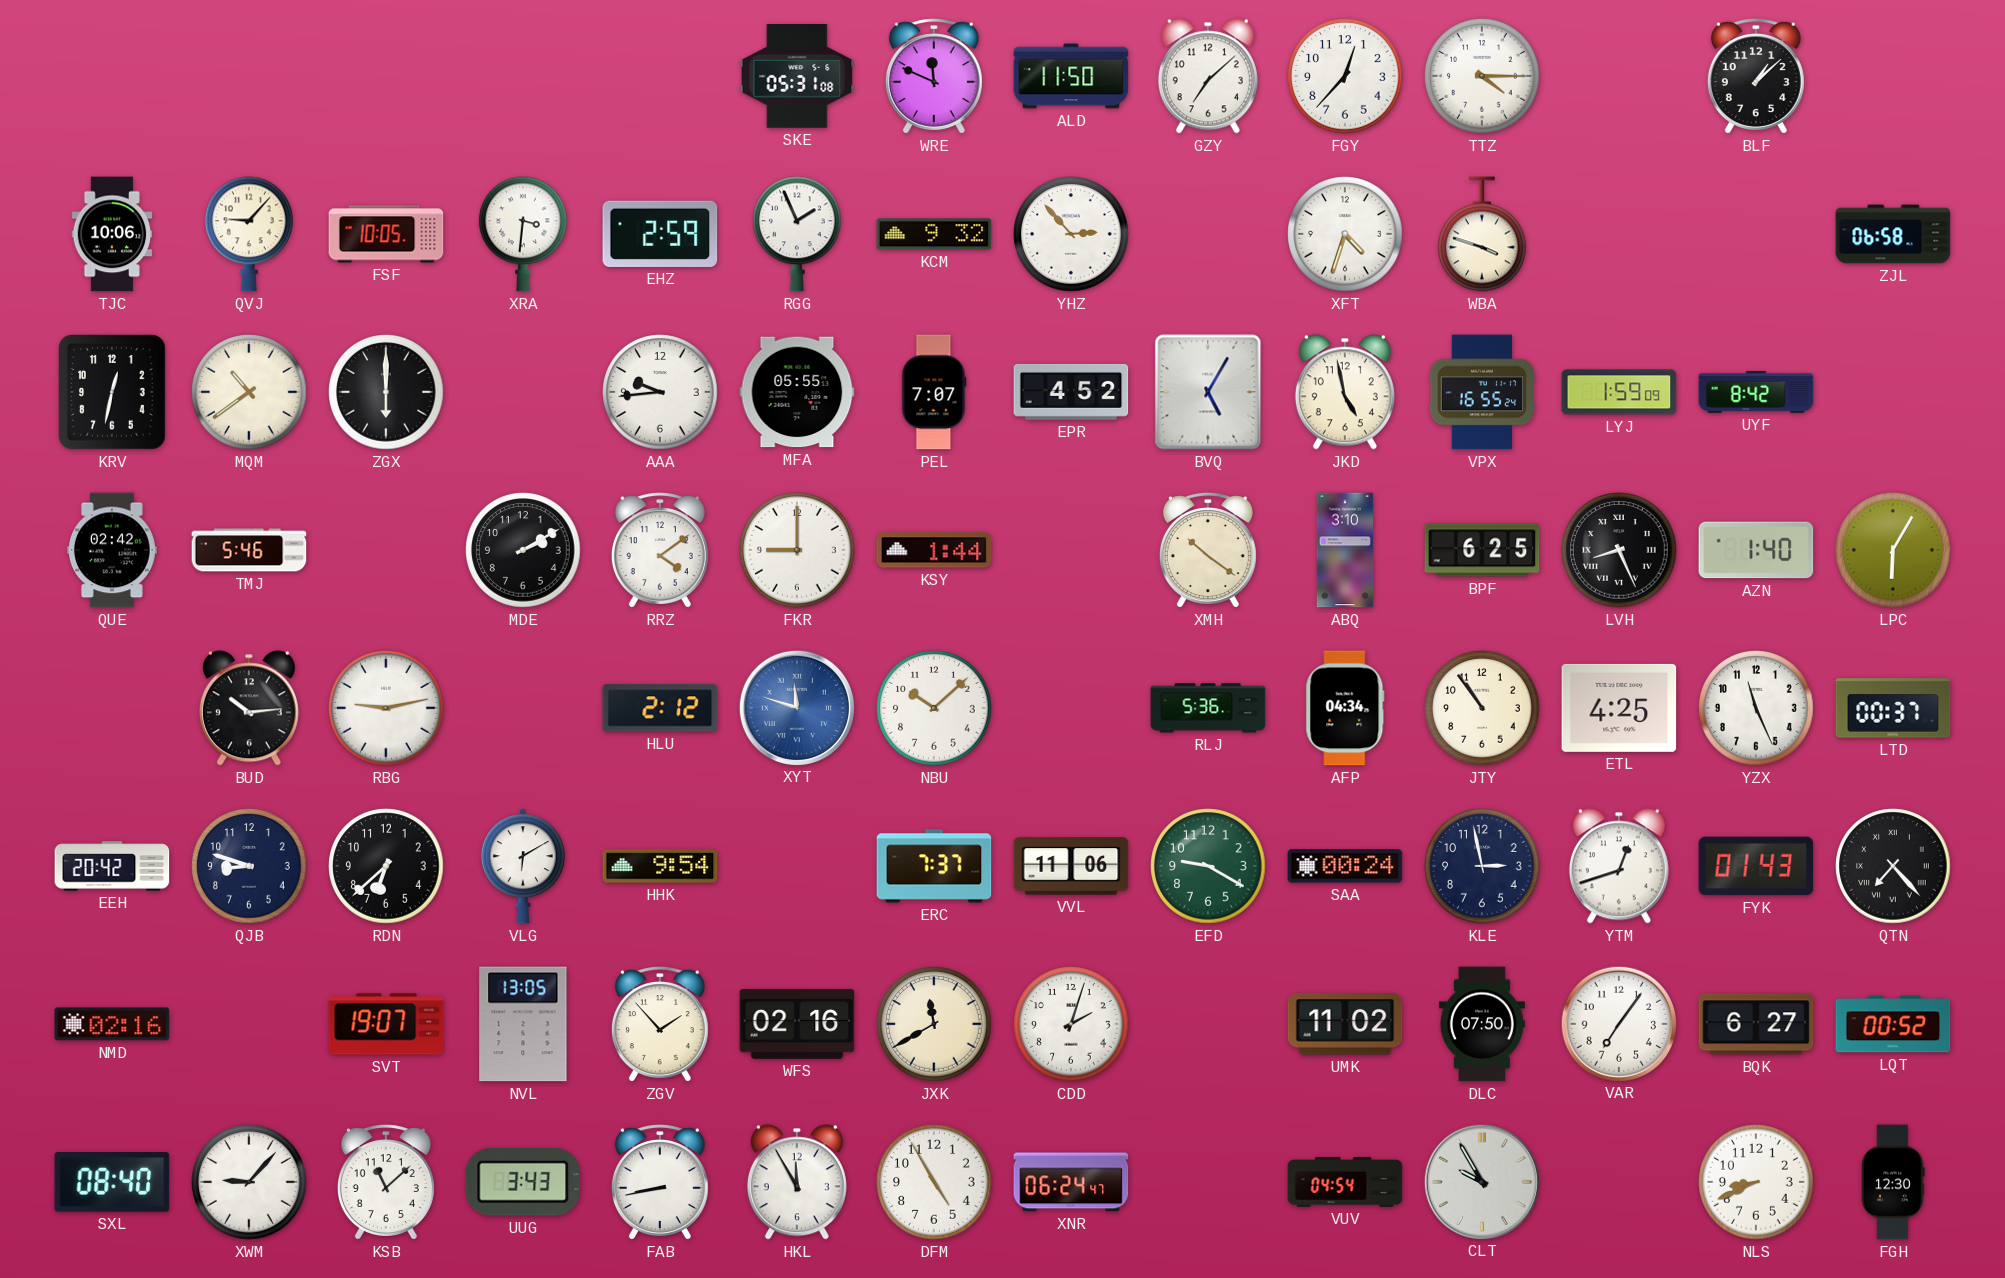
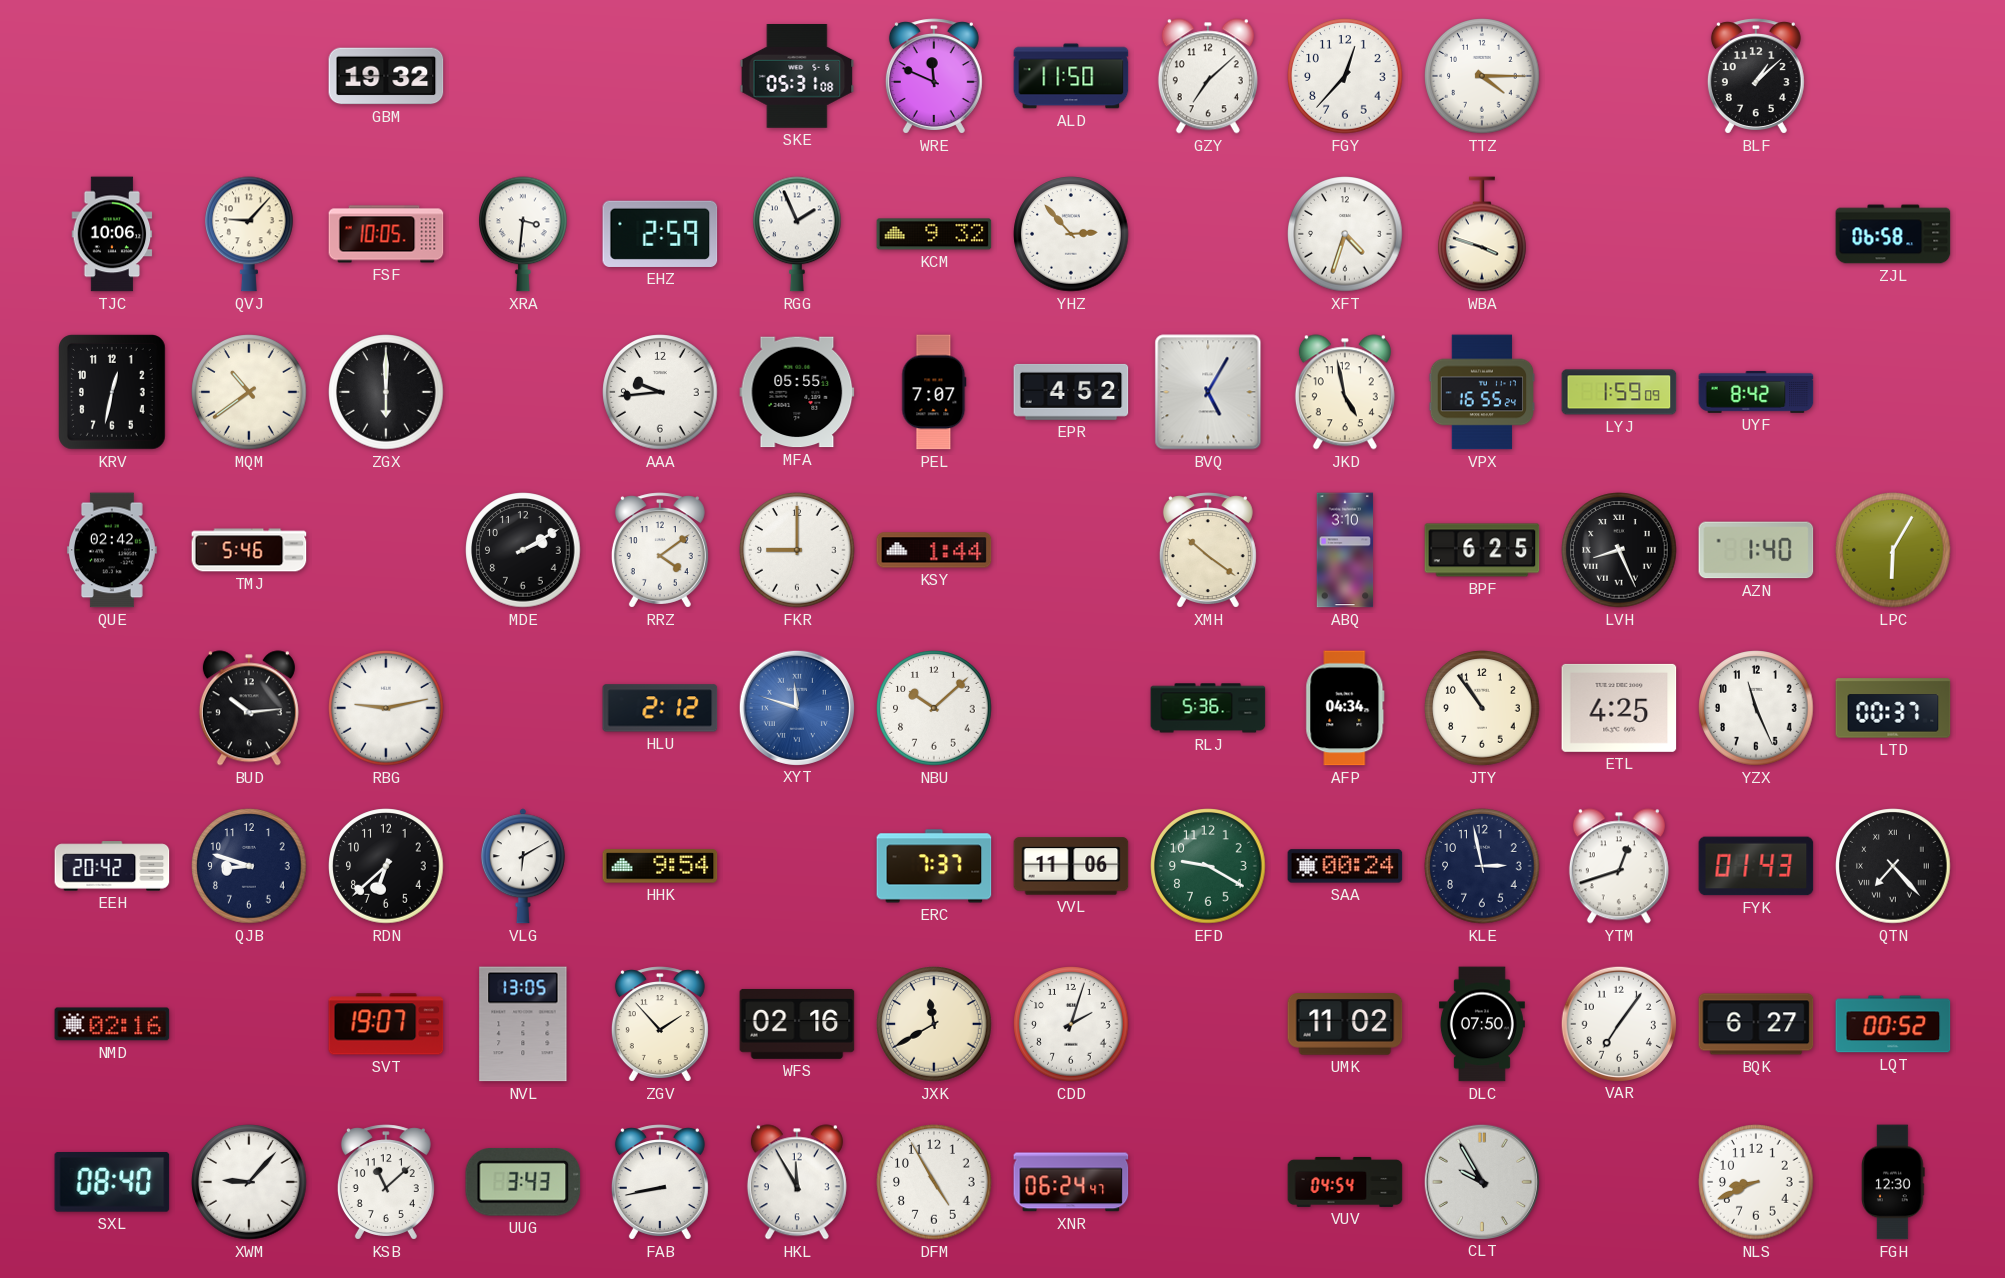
GBM: none -> 19:32
